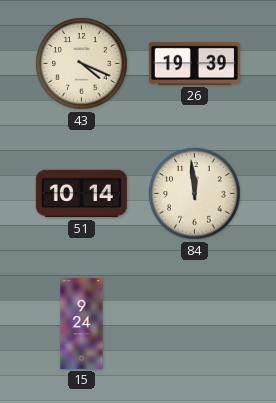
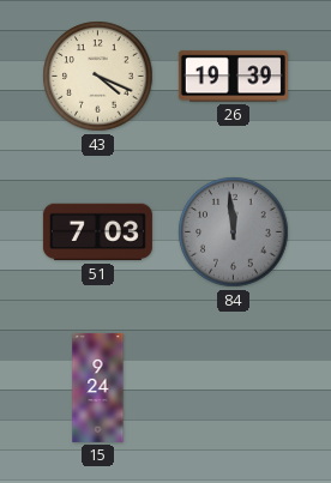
51: 10:14 -> 7:03
84 dial: cream -> grey
